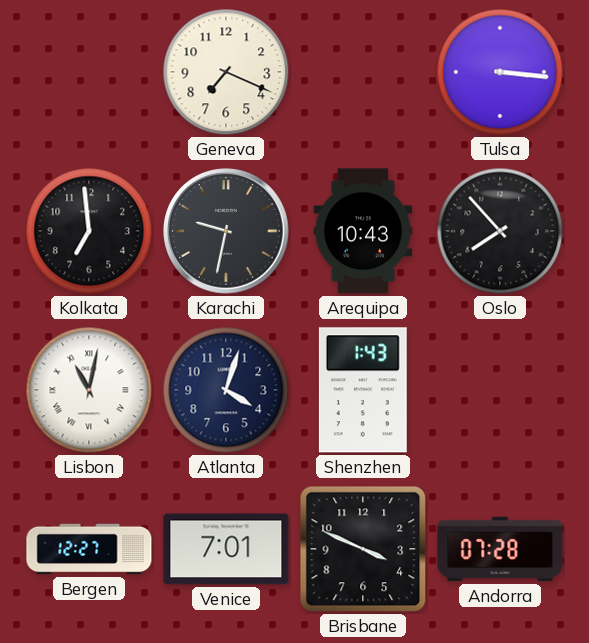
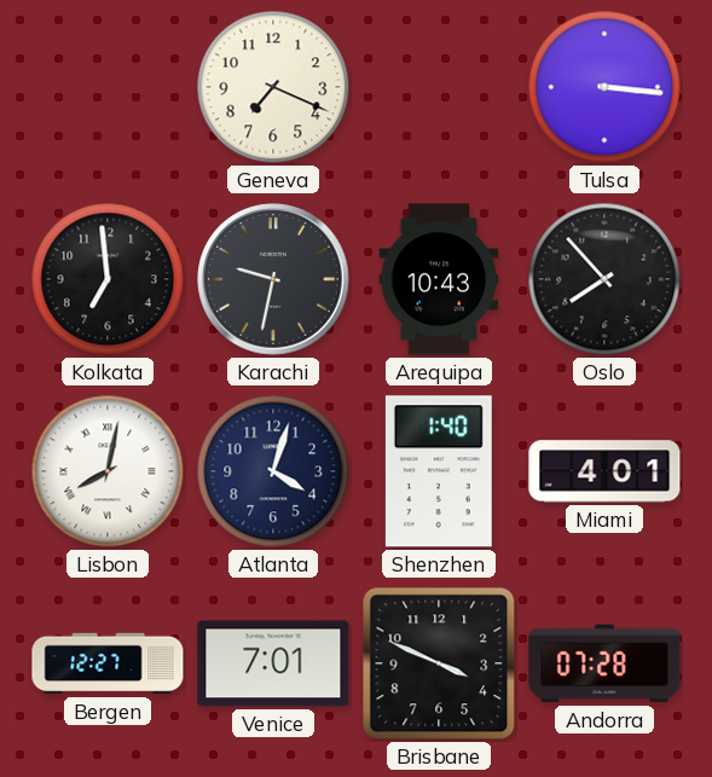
Lisbon: 11:02 -> 8:02
Shenzhen: 1:43 -> 1:40
Miami: none -> 4:01
